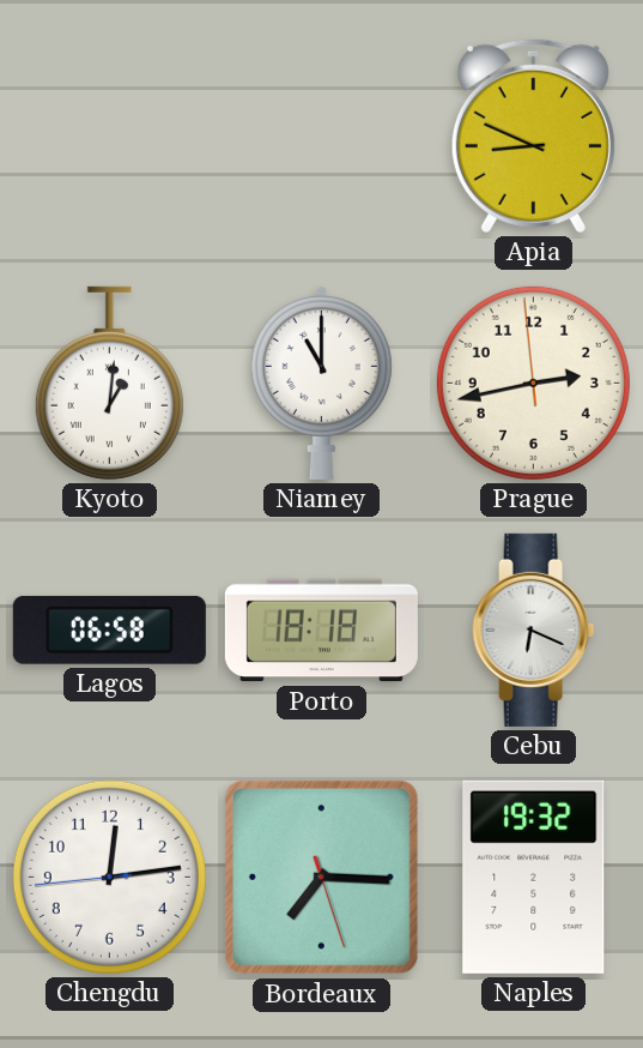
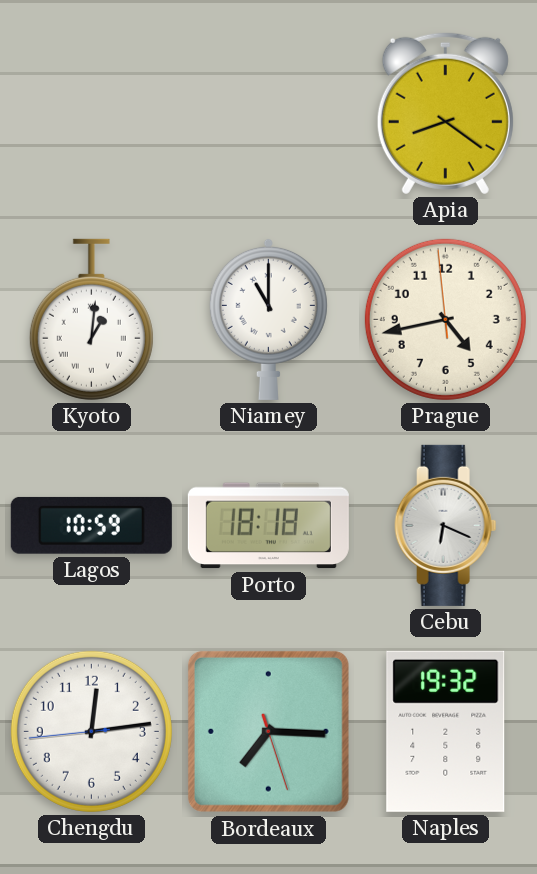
Apia: 8:49 -> 8:21
Prague: 2:42 -> 4:42
Lagos: 06:58 -> 10:59
